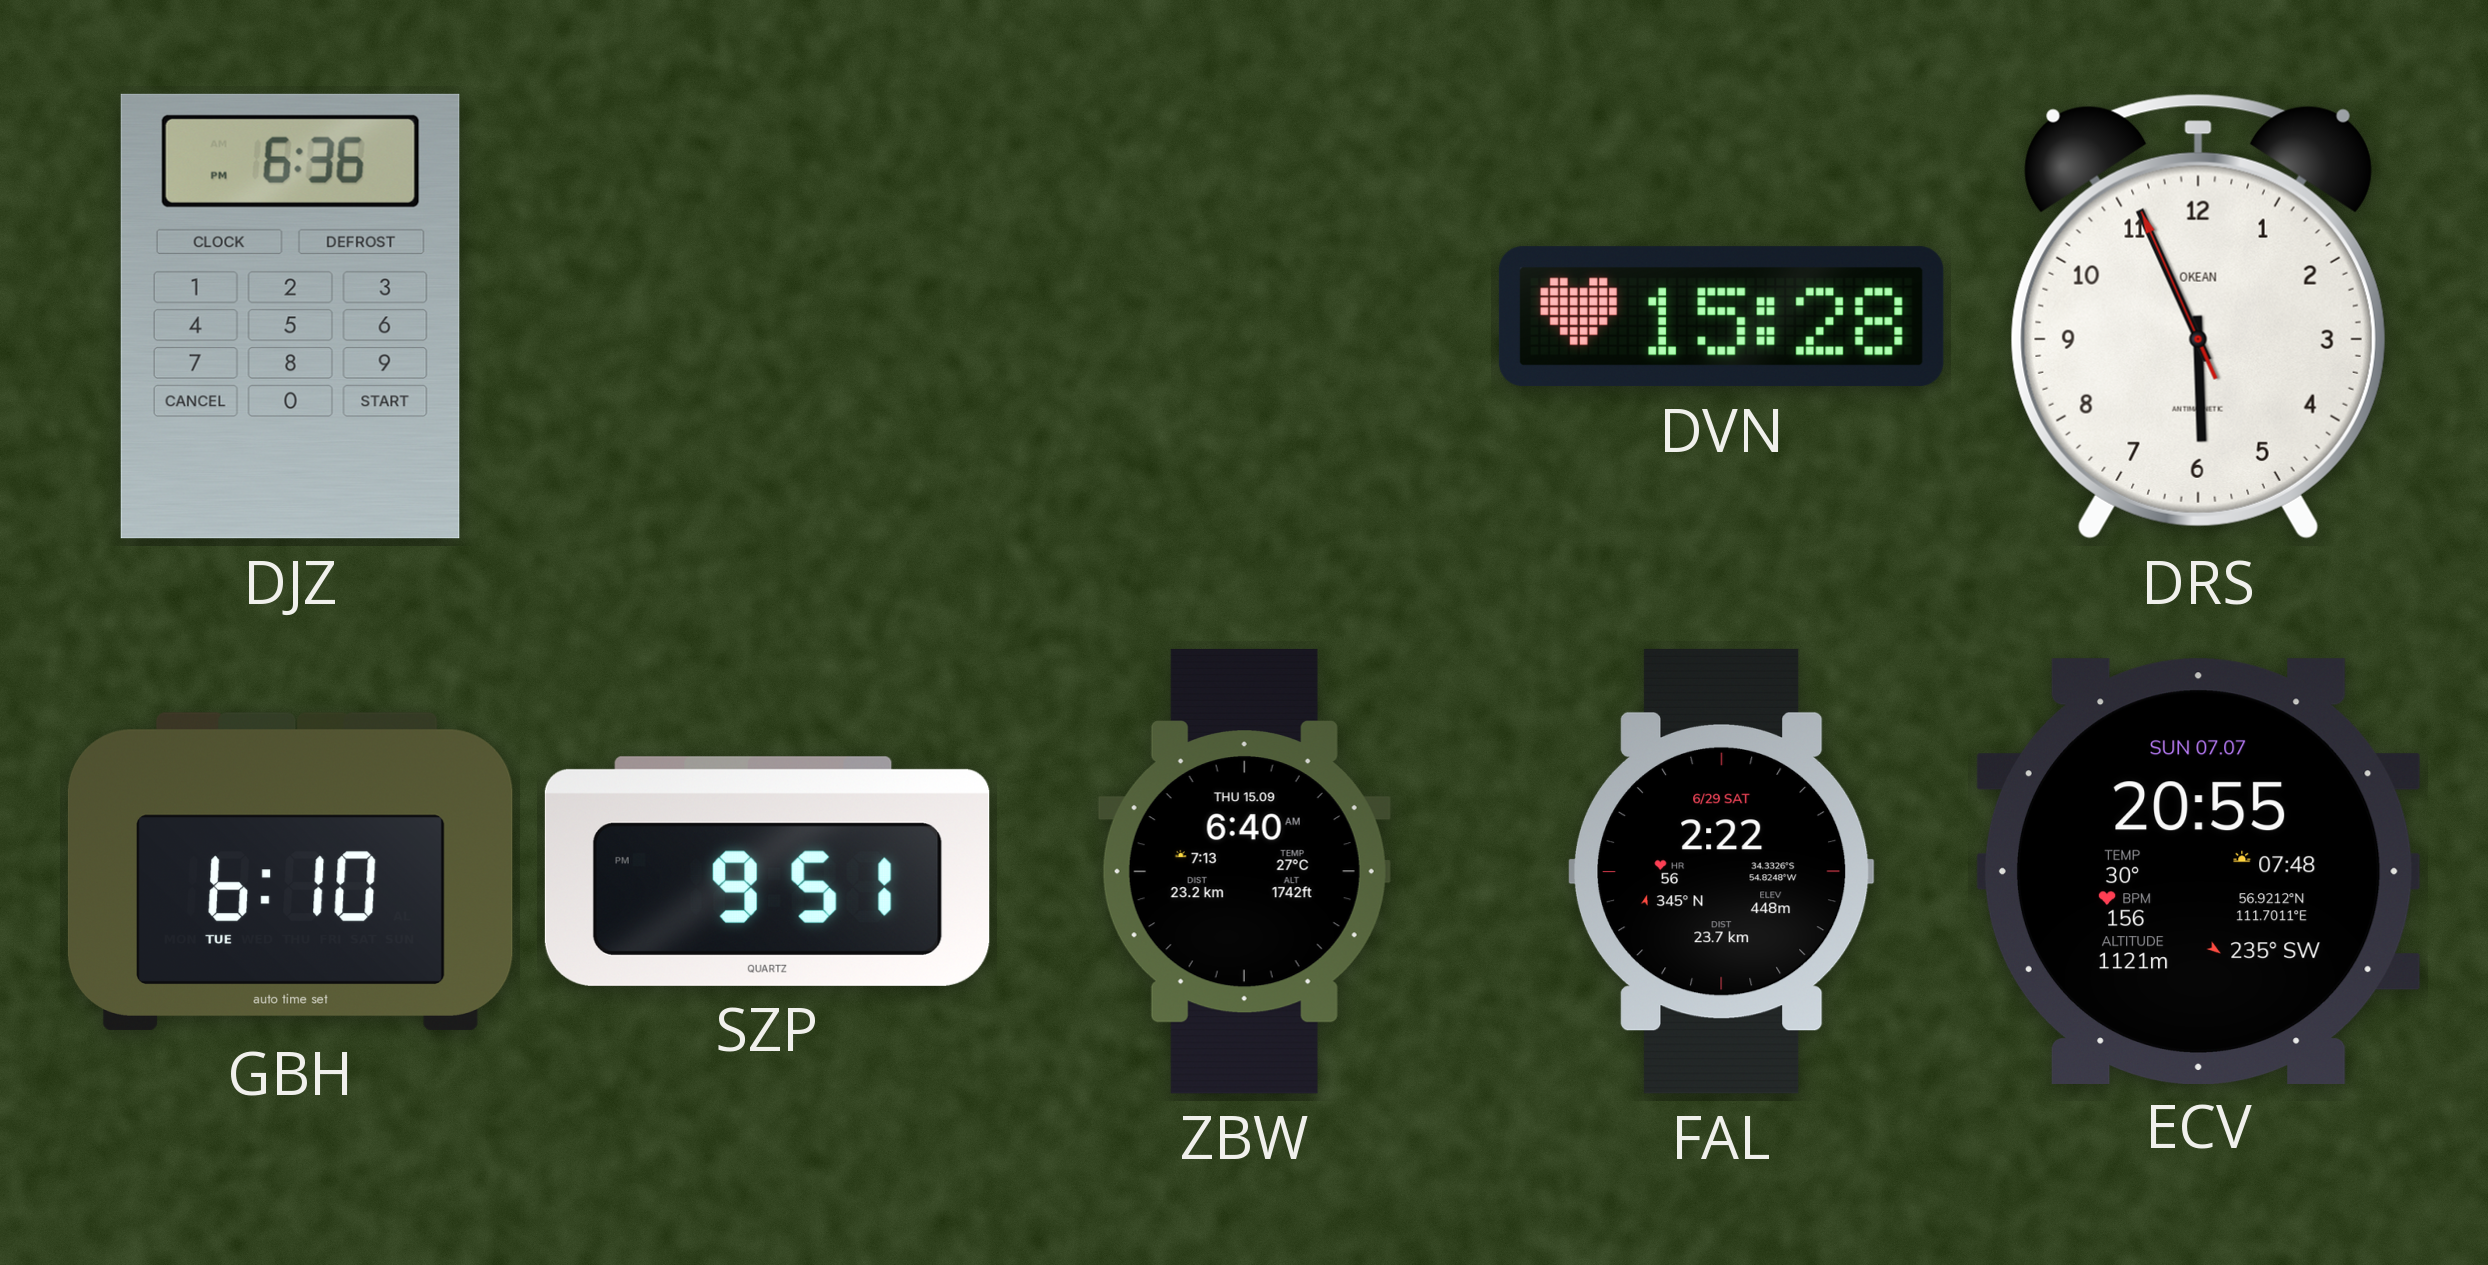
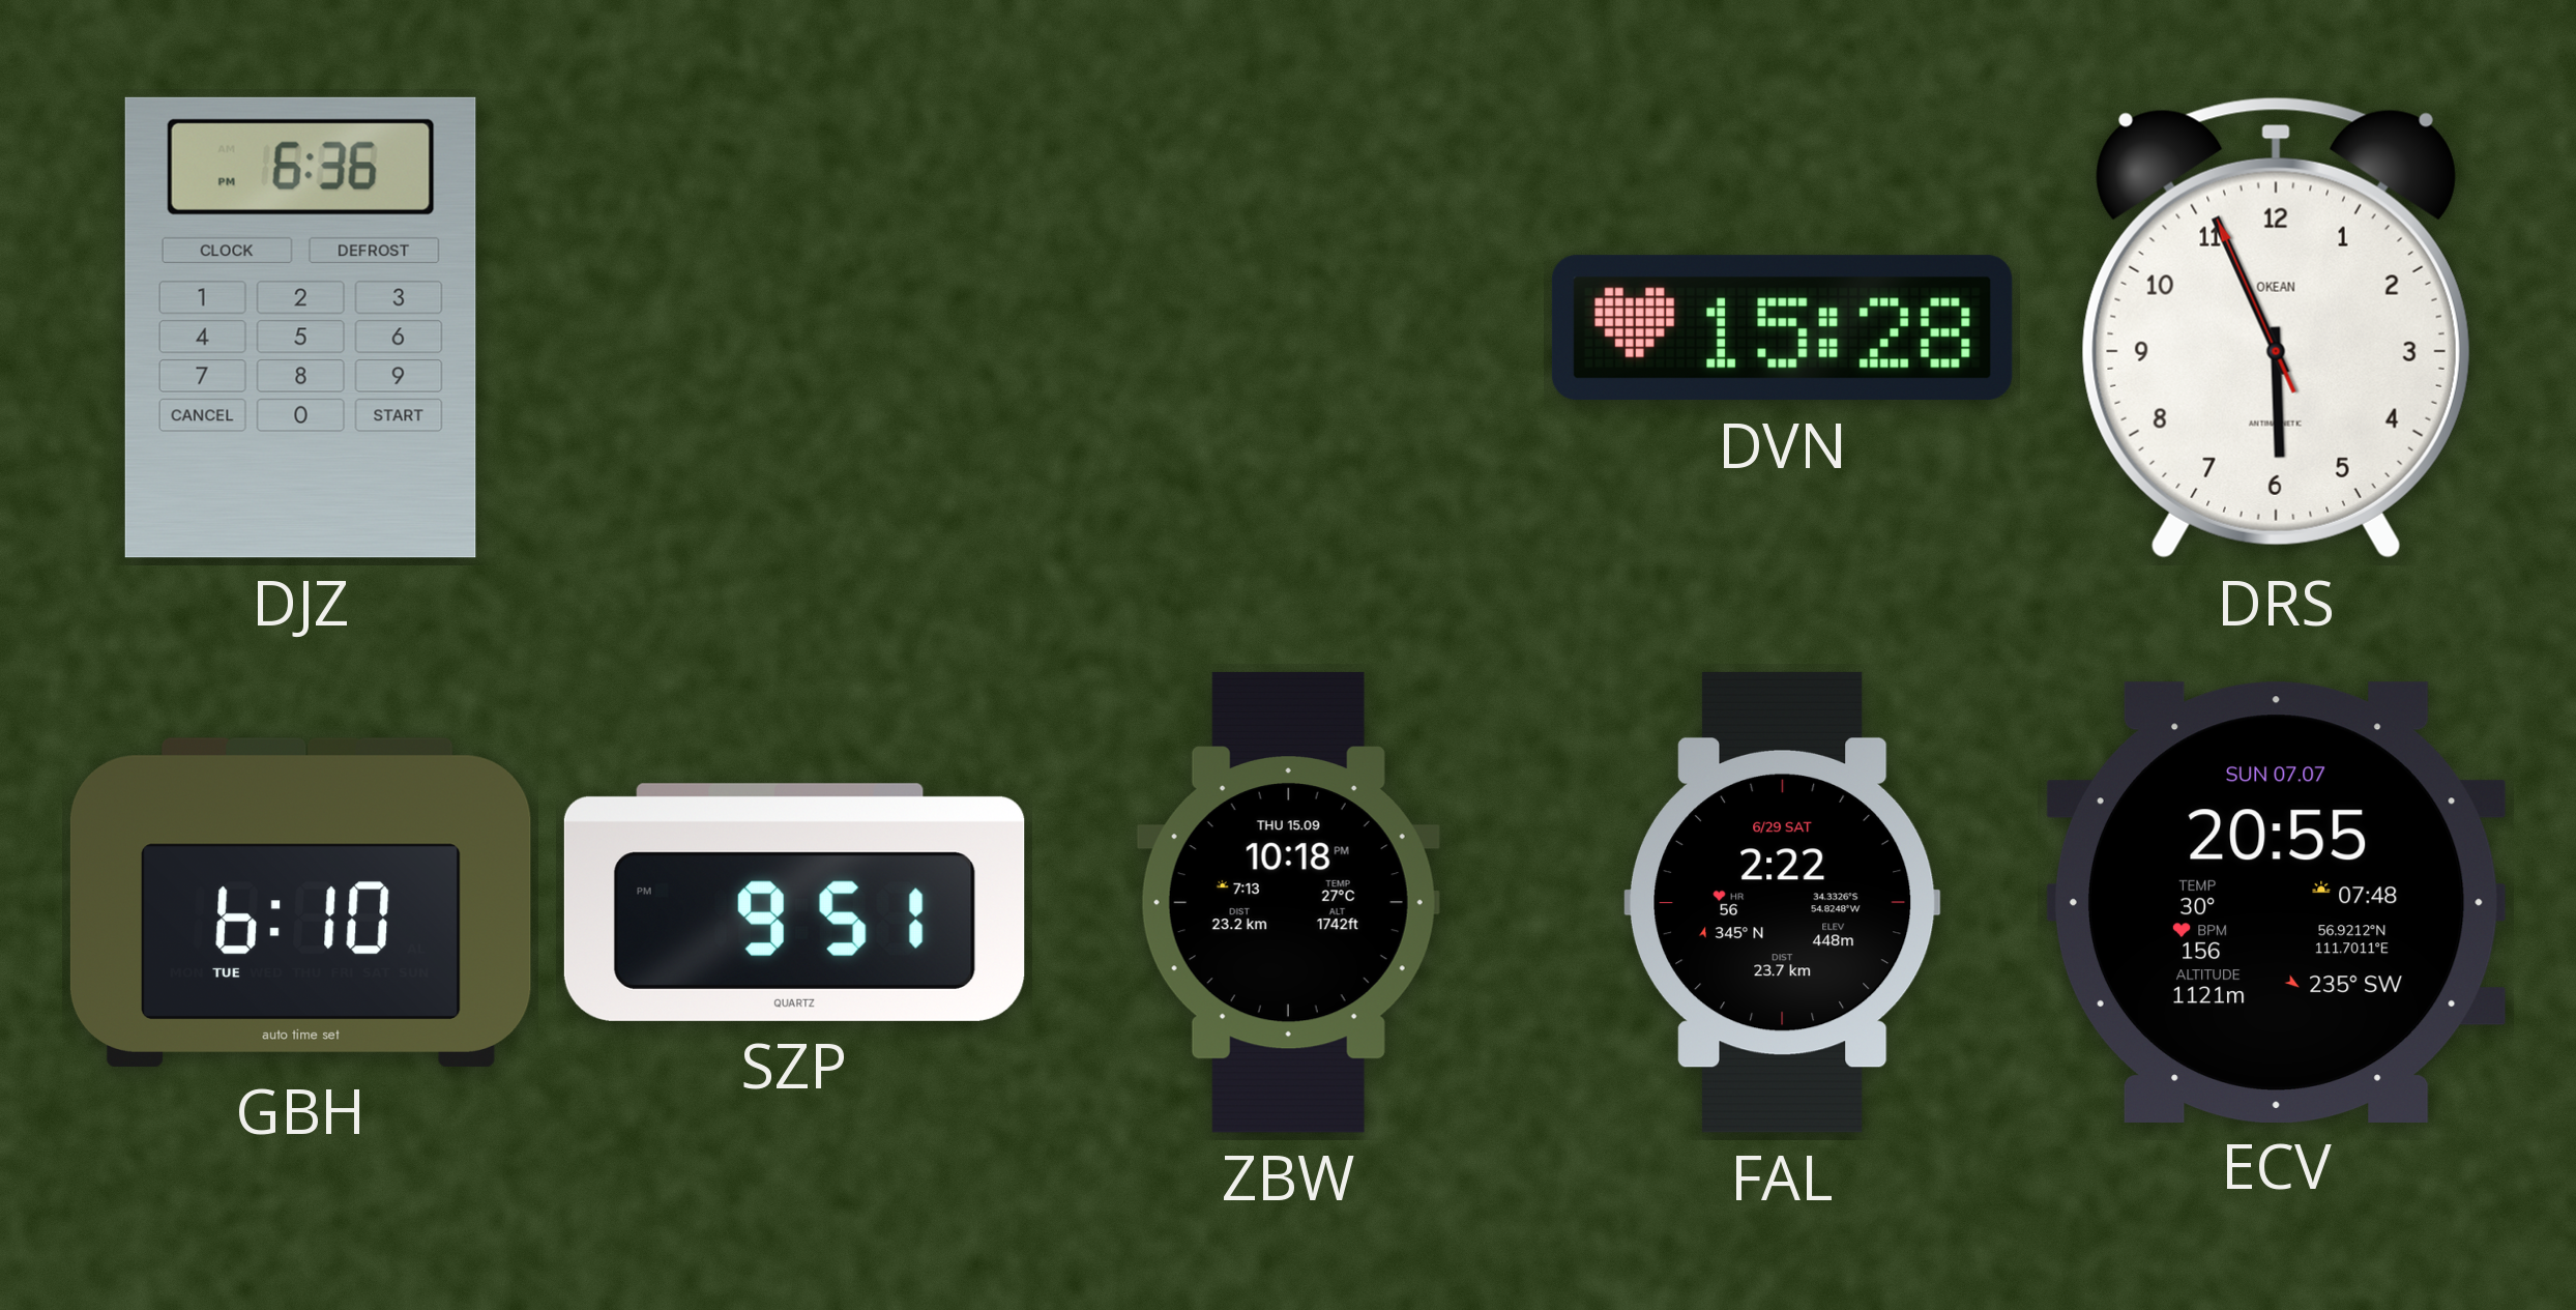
ZBW: 6:40 -> 10:18
